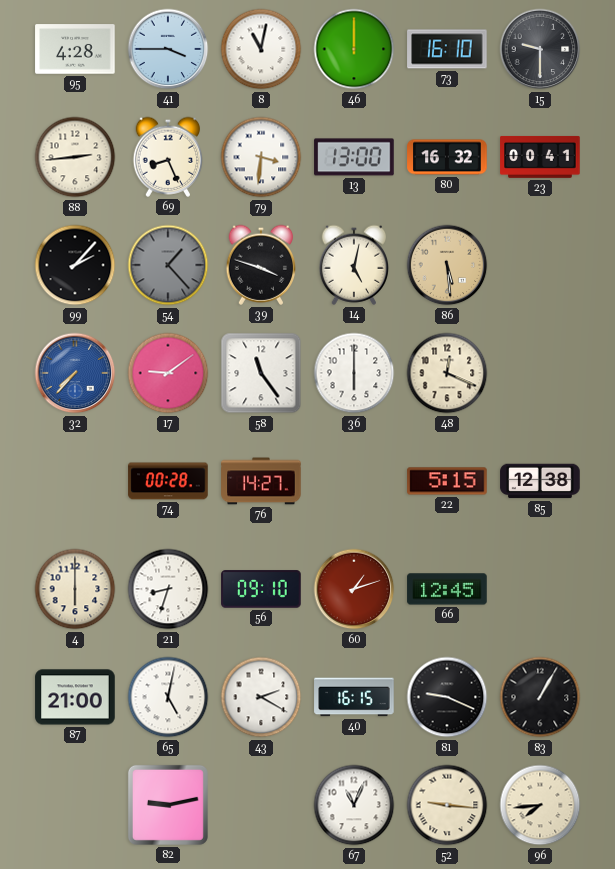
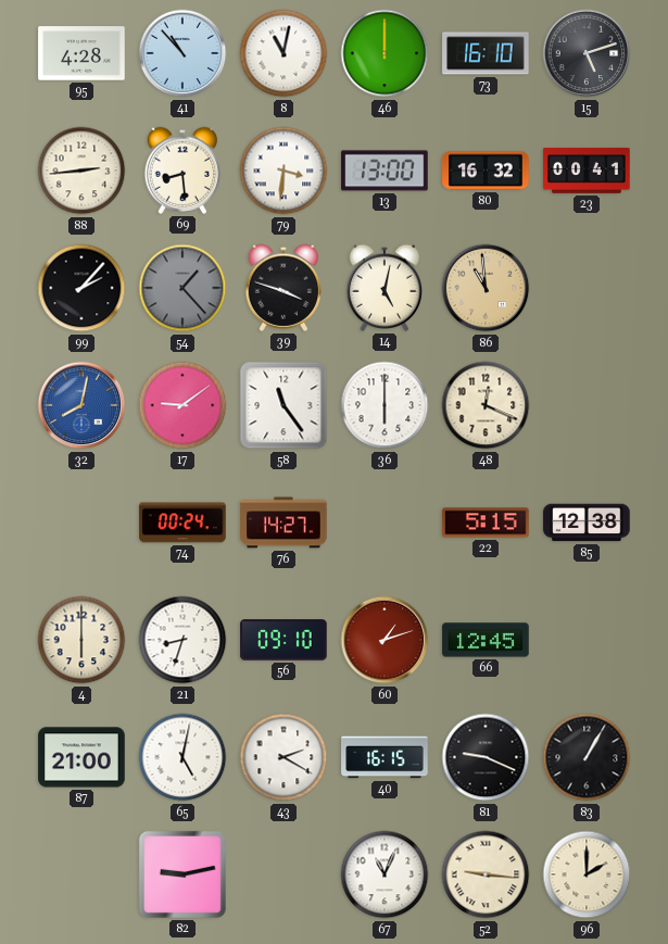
41: 3:45 -> 10:53
15: 9:30 -> 5:12
69: 8:26 -> 8:29
86: 5:29 -> 10:59
32: 7:37 -> 8:02
74: 00:28 -> 00:24
96: 7:44 -> 2:00
